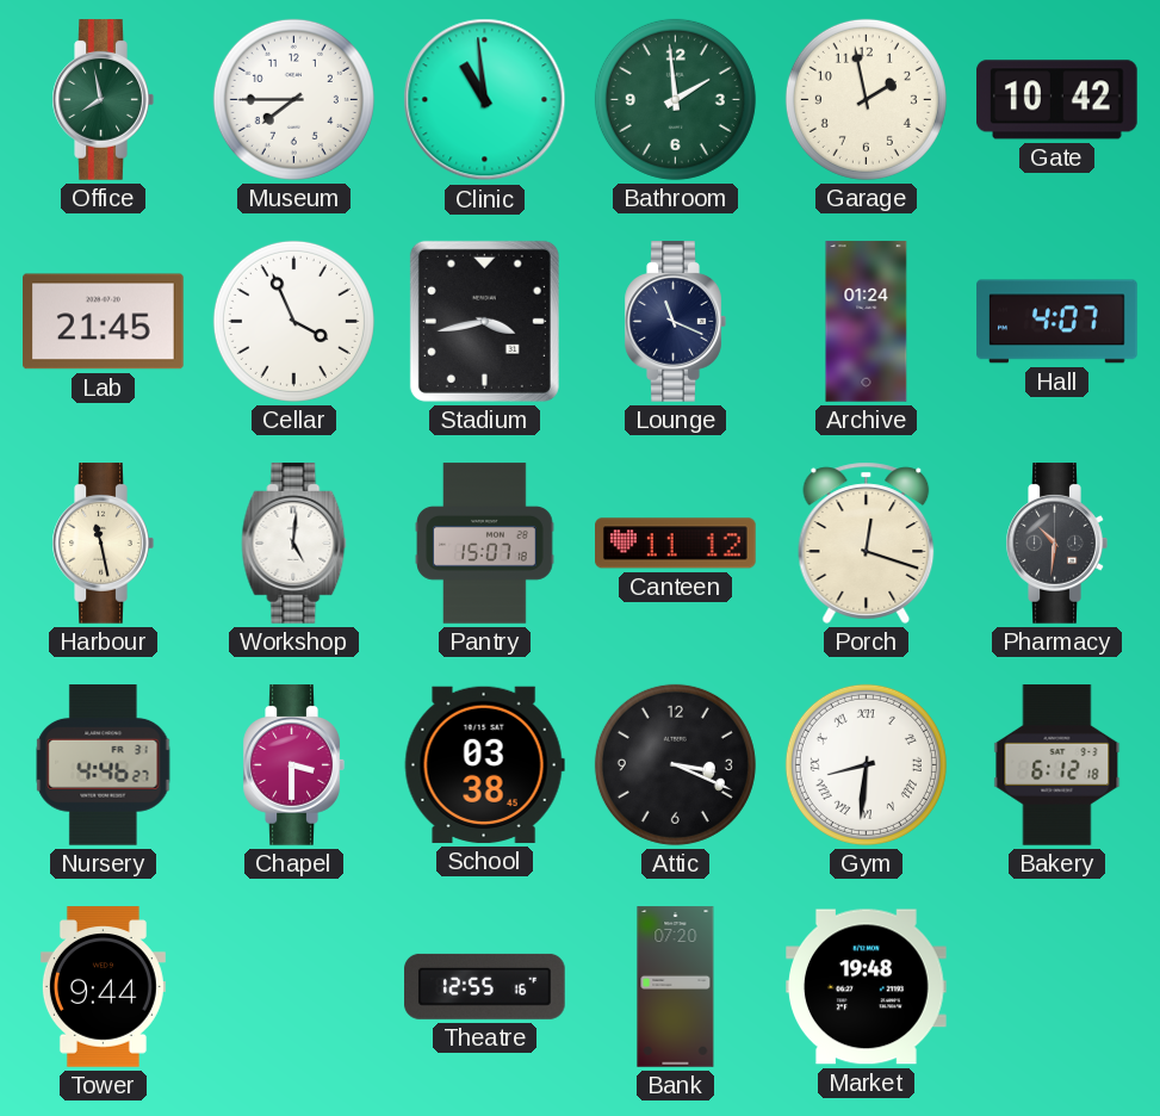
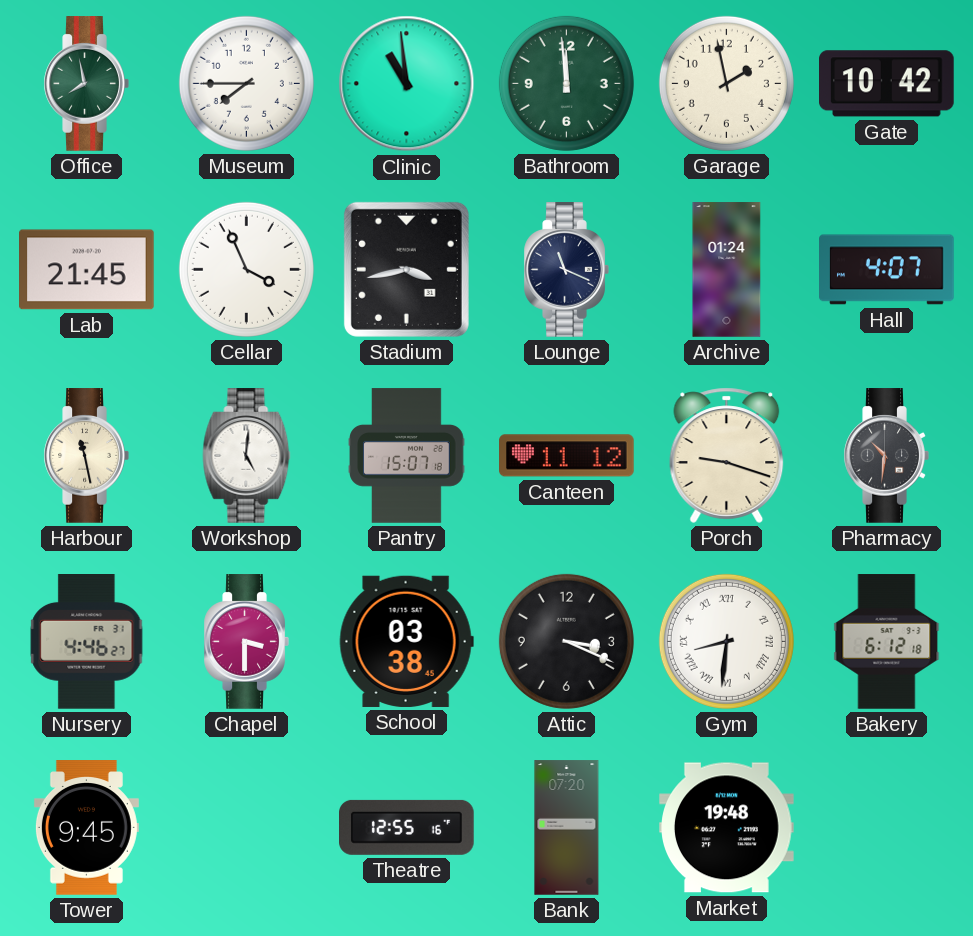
Bathroom: 1:59 -> 11:59
Porch: 12:18 -> 9:18
Tower: 9:44 -> 9:45
